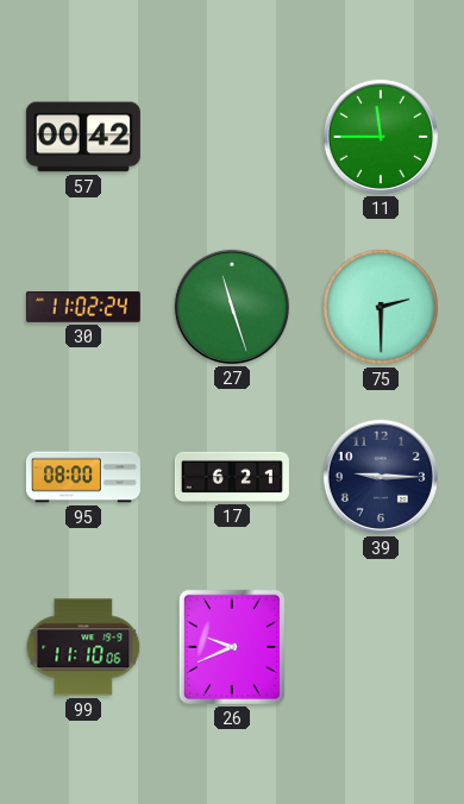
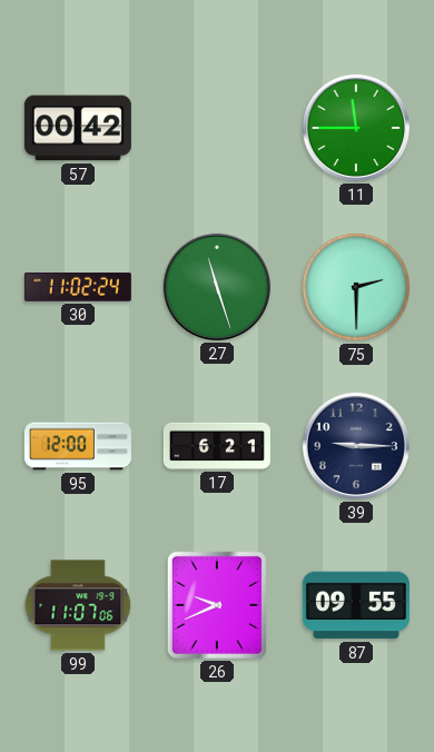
95: 08:00 -> 12:00
99: 11:10 -> 11:07
87: none -> 09:55
